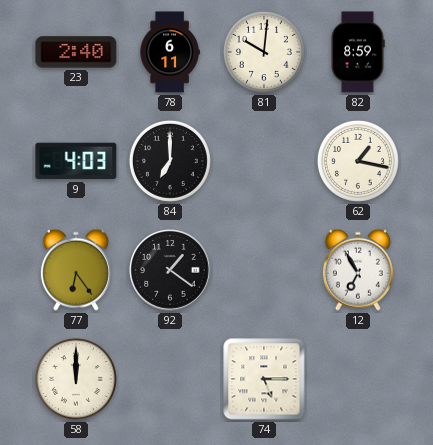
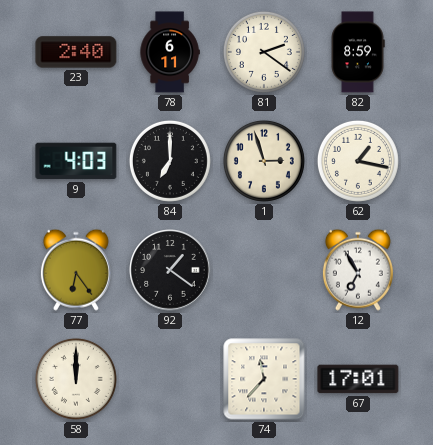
81: 10:01 -> 2:21
1: none -> 2:57
74: 5:15 -> 11:37
67: none -> 17:01
